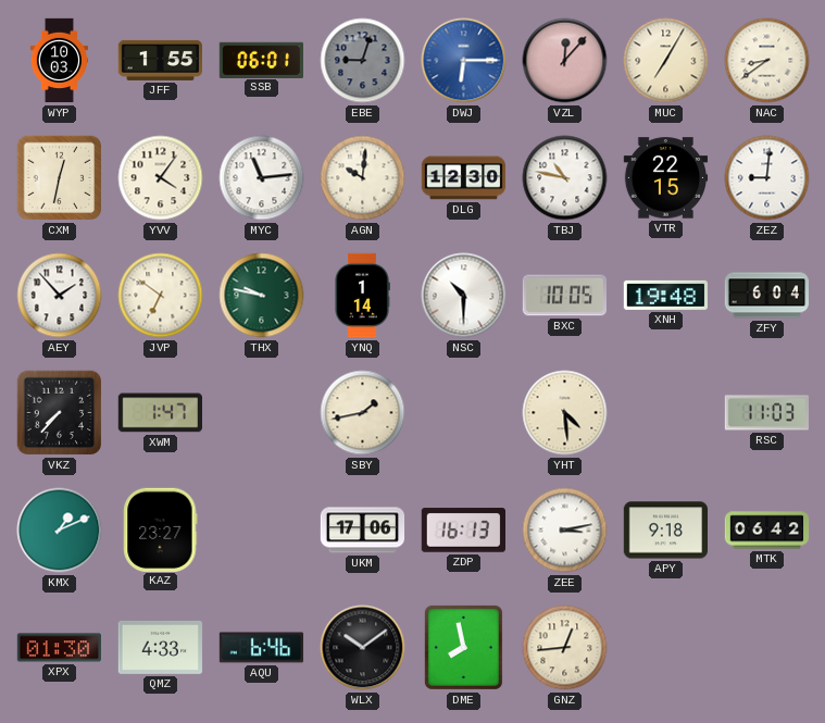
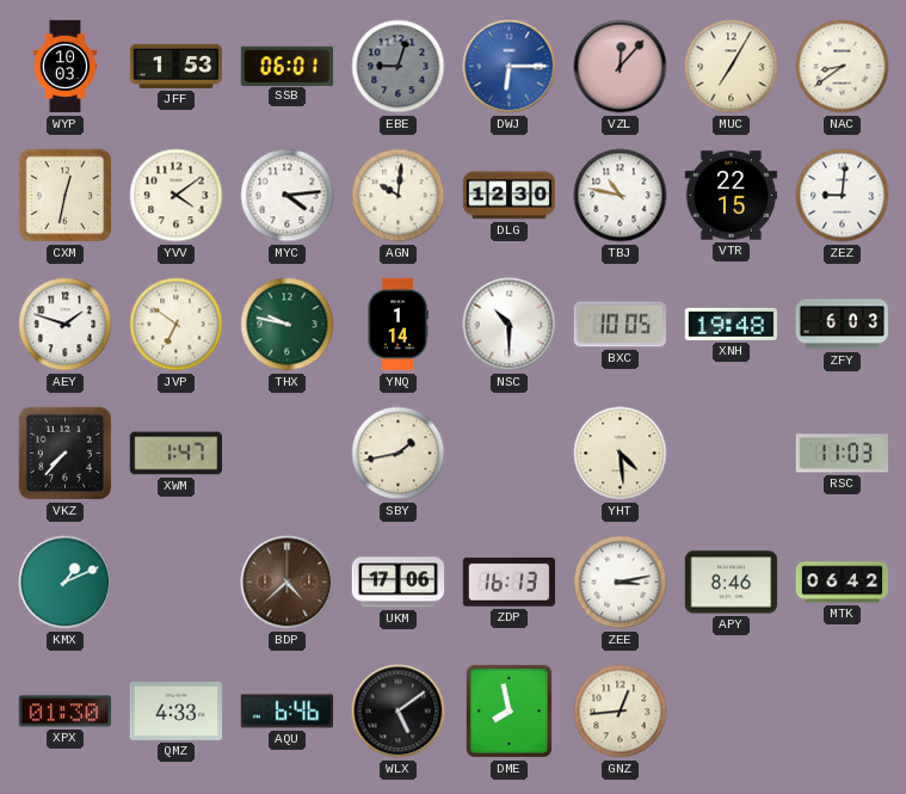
JFF: 1:55 -> 1:53
YVV: 4:06 -> 4:09
MYC: 11:14 -> 4:14
AEY: 1:53 -> 1:48
ZFY: 6:04 -> 6:03
KAZ: 23:27 -> none
BDP: none -> 4:38
APY: 9:18 -> 8:46
WLX: 10:09 -> 5:09
